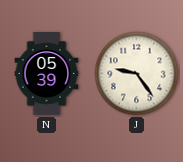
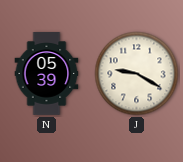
J: 9:24 -> 9:20
